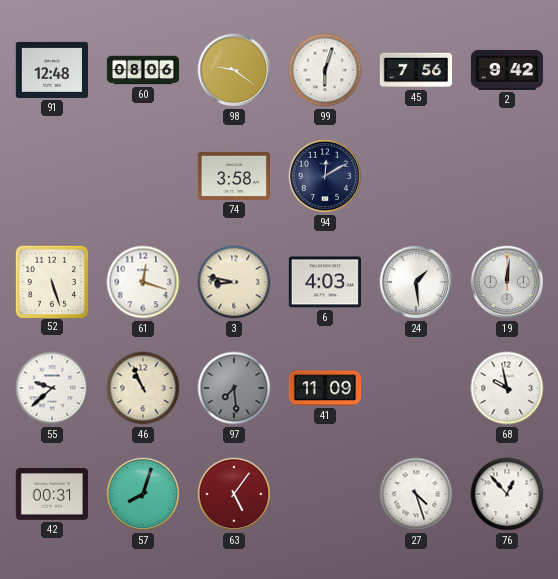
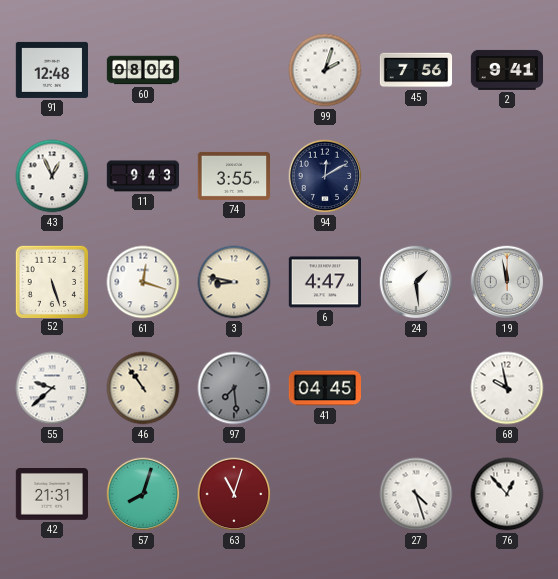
98: 9:21 -> none
99: 6:03 -> 2:03
2: 9:42 -> 9:41
43: none -> 12:56
11: none -> 9:43
74: 3:58 -> 3:55
6: 4:03 -> 4:47
19: 12:01 -> 11:58
46: 10:56 -> 10:54
41: 11:09 -> 04:45
42: 00:31 -> 21:31
63: 5:06 -> 11:03
